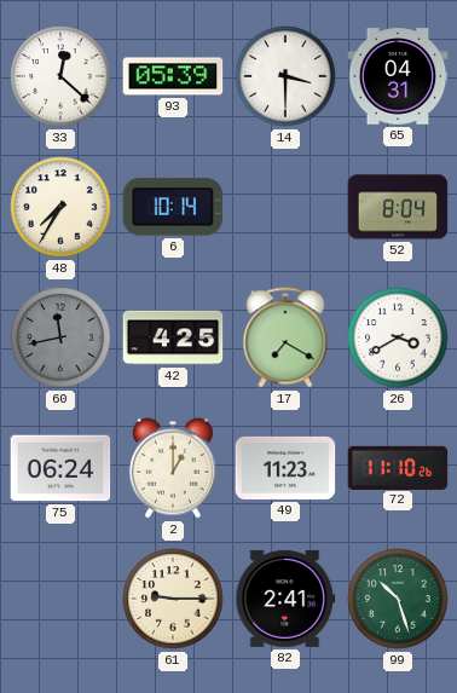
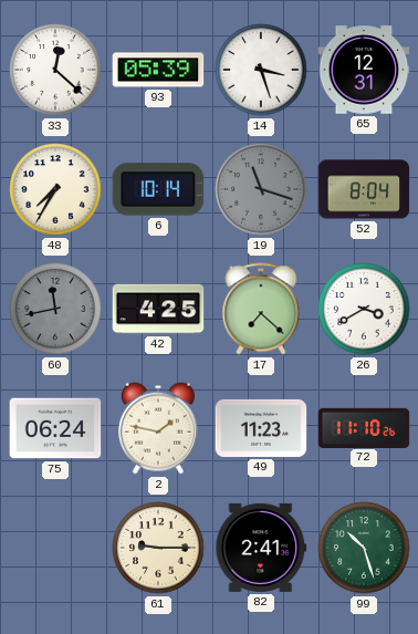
14: 3:30 -> 3:27
65: 04:31 -> 12:31
19: none -> 11:18
17: 7:20 -> 7:22
2: 1:00 -> 1:47
